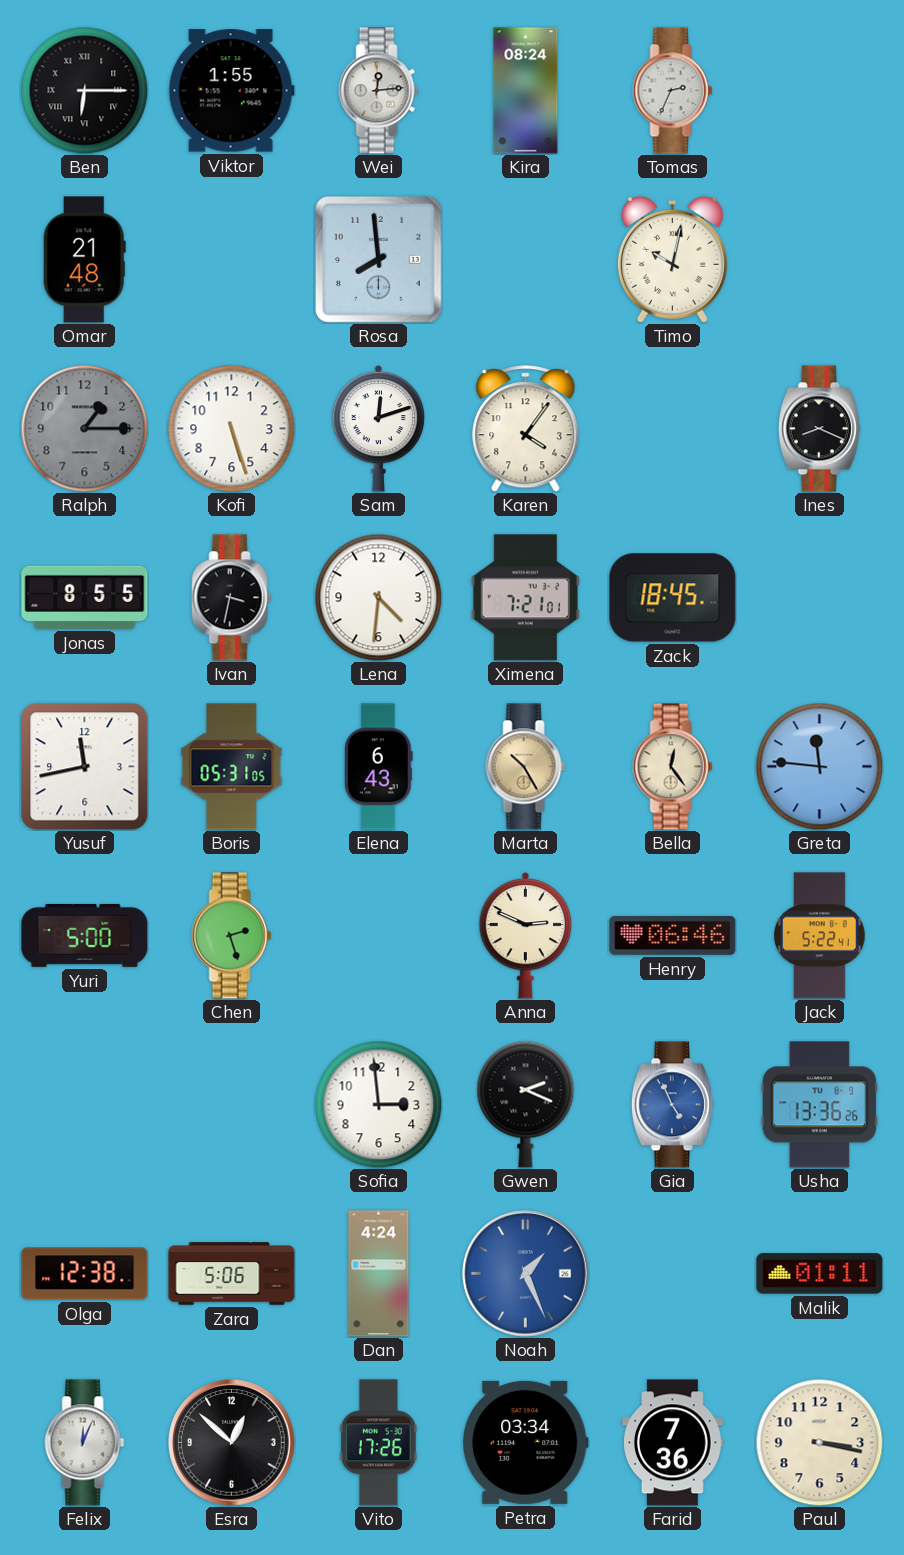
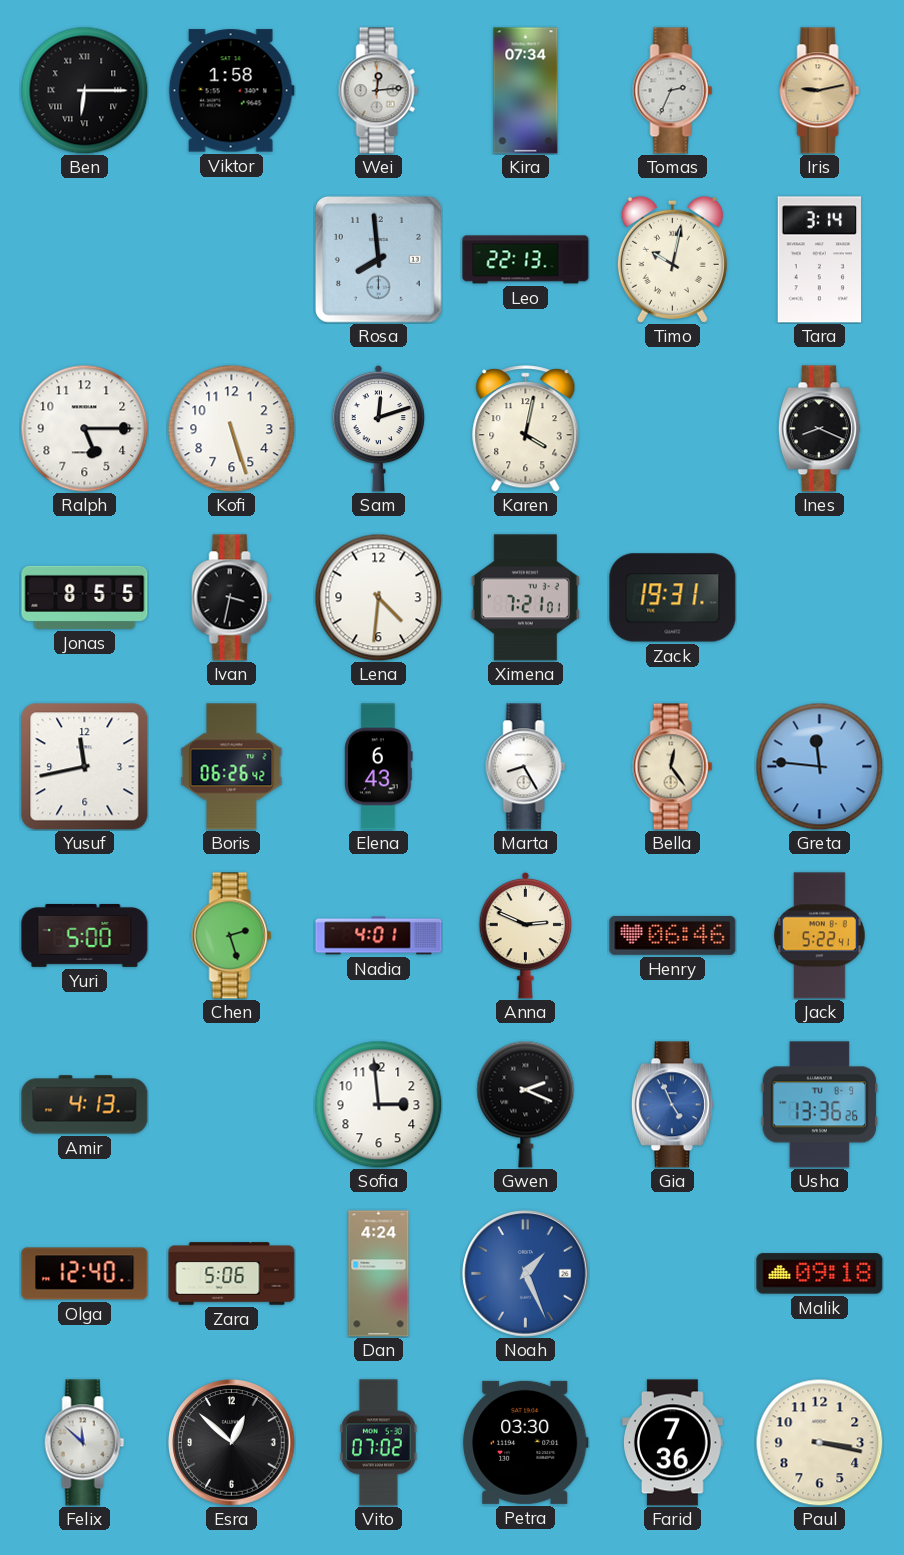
Viktor: 1:55 -> 1:58
Kira: 08:24 -> 07:34
Iris: none -> 9:13
Omar: 21:48 -> none
Leo: none -> 22:13
Tara: none -> 3:14
Ralph: 1:15 -> 5:15
Ralph dial: grey -> white
Karen: 4:06 -> 4:02
Zack: 18:45 -> 19:31
Boris: 05:31 -> 06:26
Marta: 10:25 -> 8:25
Marta dial: champagne -> white
Nadia: none -> 4:01
Amir: none -> 4:13
Olga: 12:38 -> 12:40
Malik: 01:11 -> 09:18
Felix: 12:04 -> 11:52
Vito: 17:26 -> 07:02
Petra: 03:34 -> 03:30
